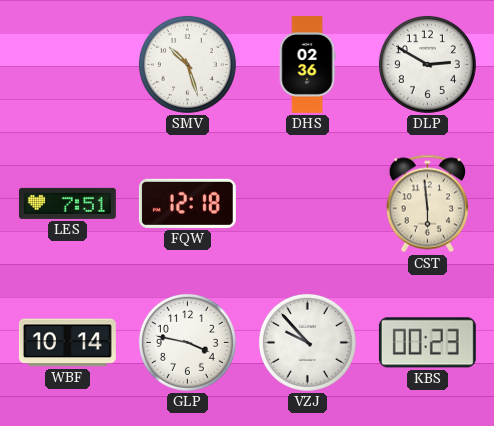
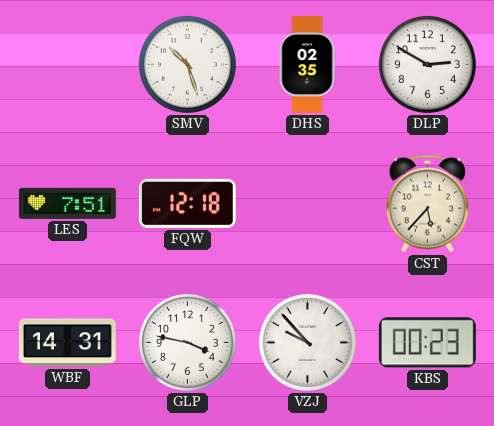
DHS: 02:36 -> 02:35
CST: 5:59 -> 5:37
WBF: 10:14 -> 14:31
